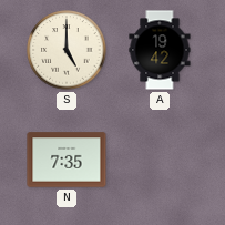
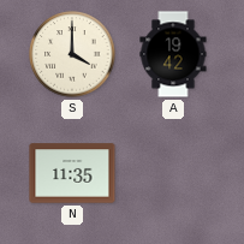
S: 5:00 -> 4:00
N: 7:35 -> 11:35
